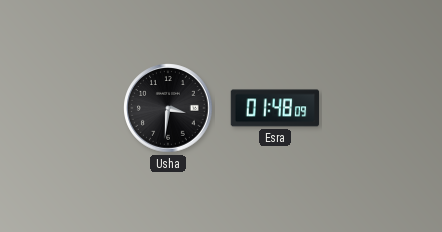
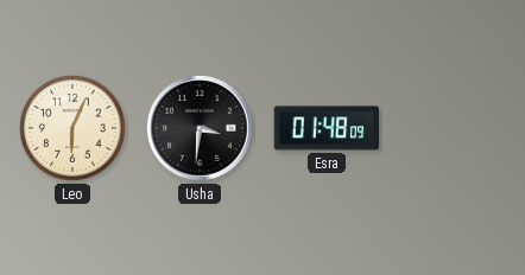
Leo: none -> 6:04
